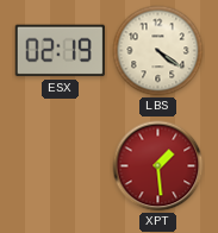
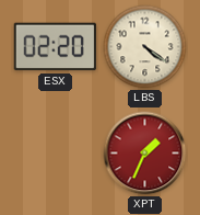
ESX: 02:19 -> 02:20
XPT: 1:29 -> 1:34
